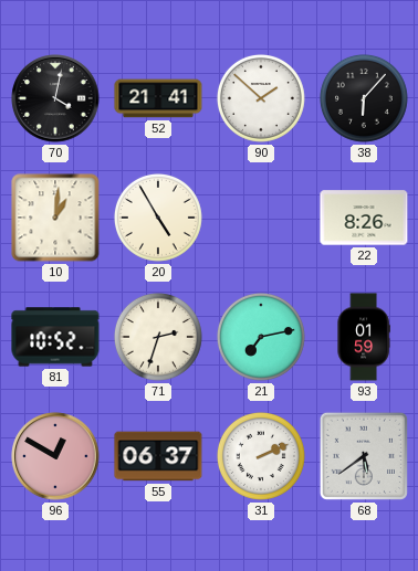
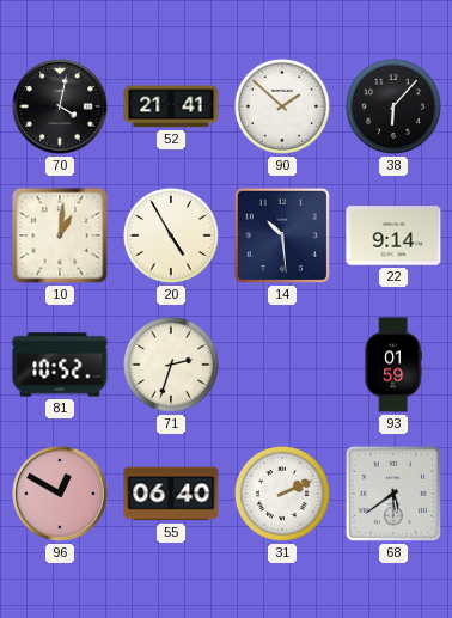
14: none -> 10:29
22: 8:26 -> 9:14
21: 7:13 -> none
55: 06:37 -> 06:40
